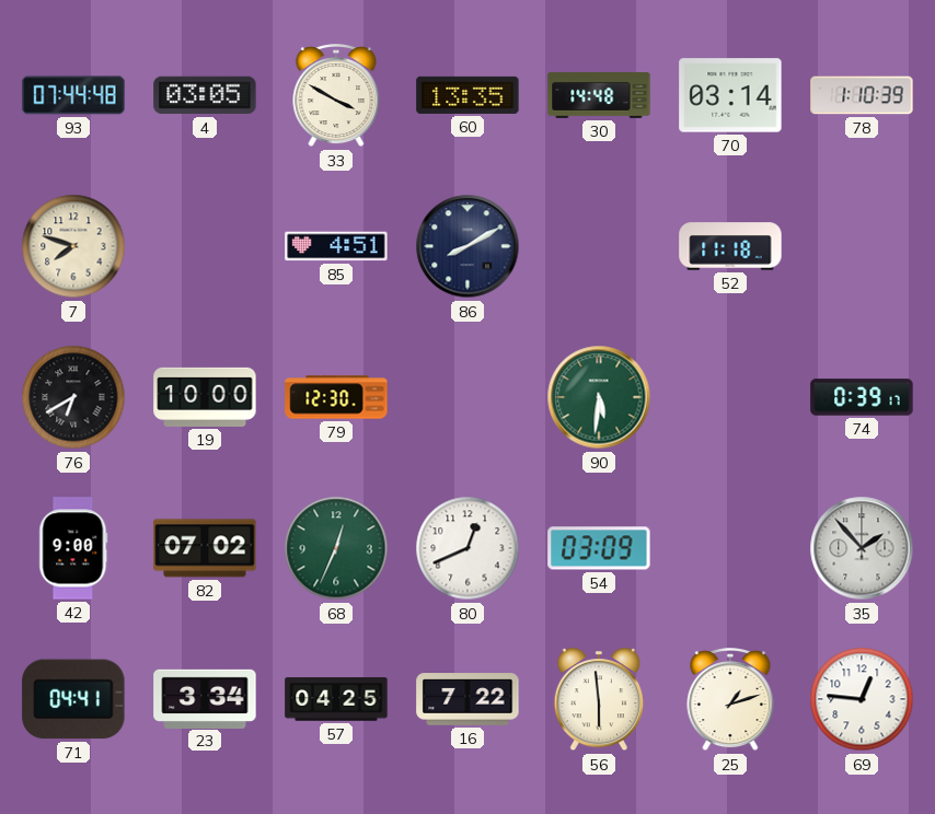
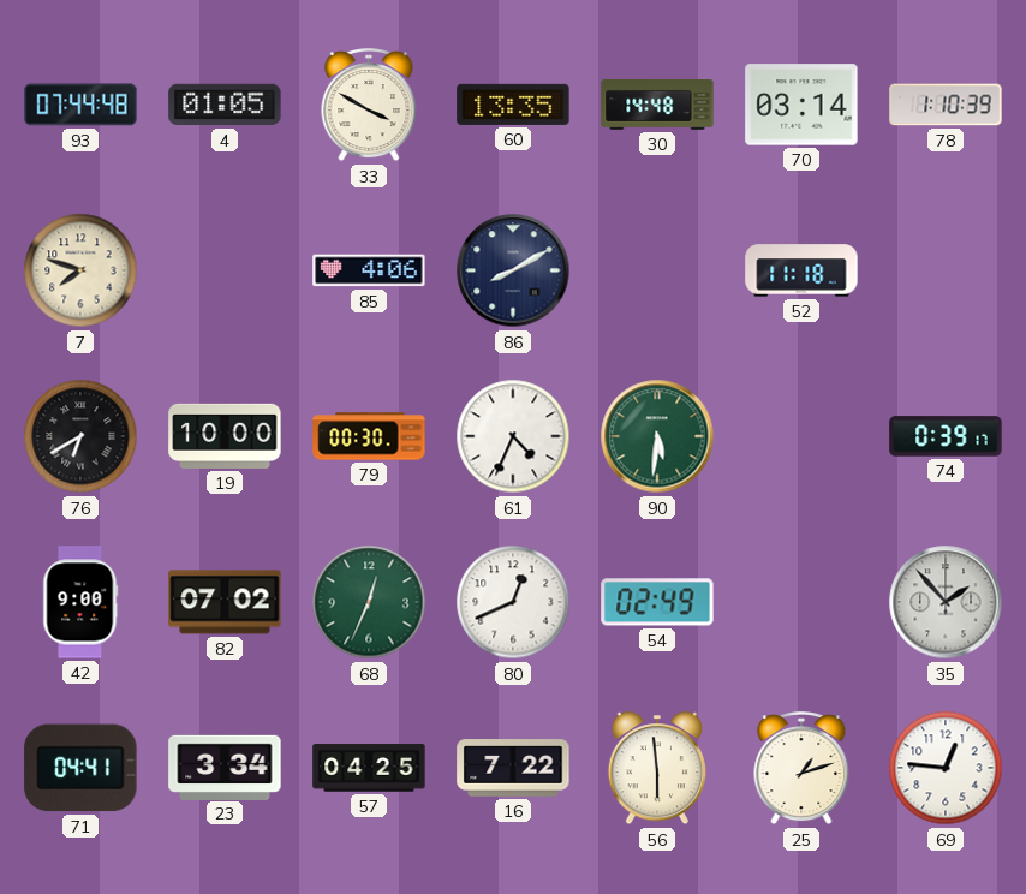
4: 03:05 -> 01:05
85: 4:51 -> 4:06
79: 12:30 -> 00:30
61: none -> 4:34
54: 03:09 -> 02:49
